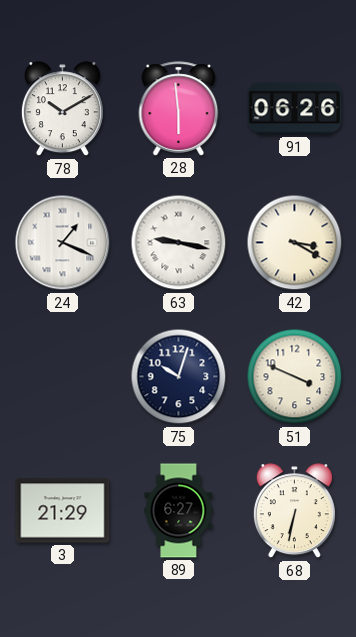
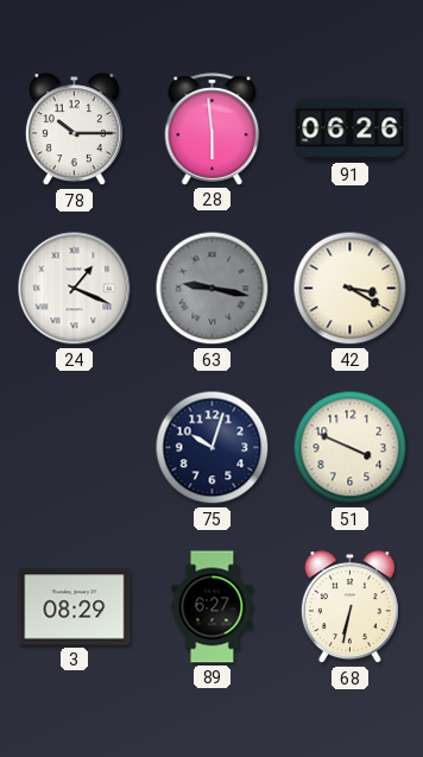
78: 10:10 -> 10:15
63 dial: white -> grey
3: 21:29 -> 08:29
